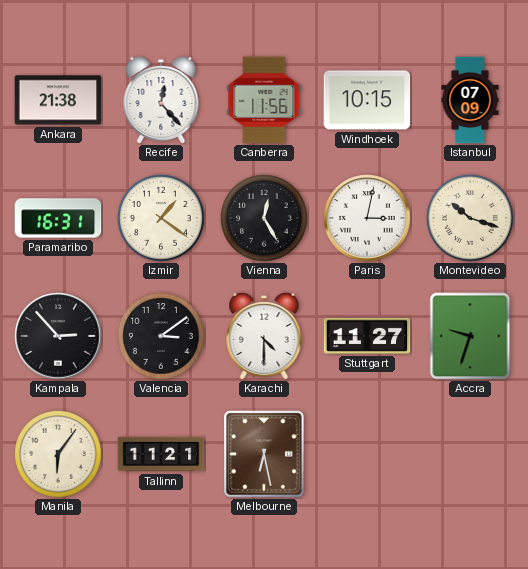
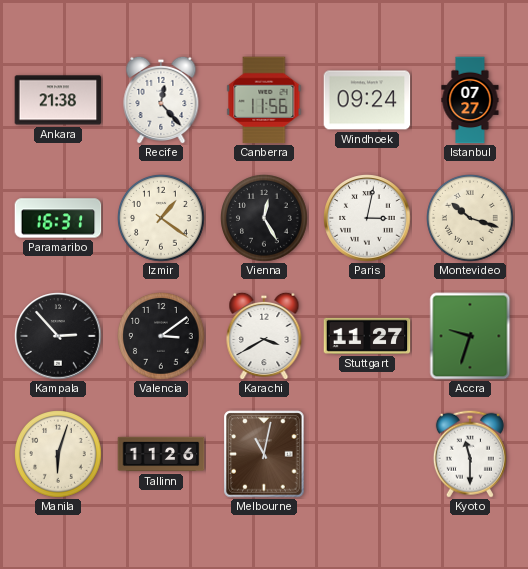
Windhoek: 10:15 -> 09:24
Istanbul: 07:09 -> 07:27
Karachi: 4:30 -> 3:40
Manila: 6:06 -> 6:03
Tallinn: 11:21 -> 11:26
Melbourne: 6:28 -> 11:02
Kyoto: none -> 11:30
